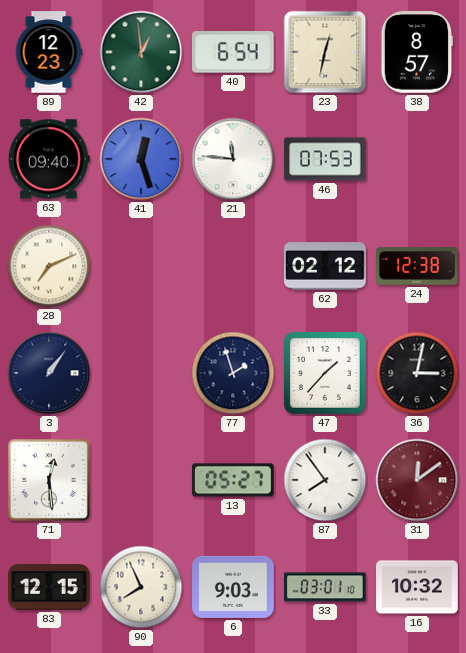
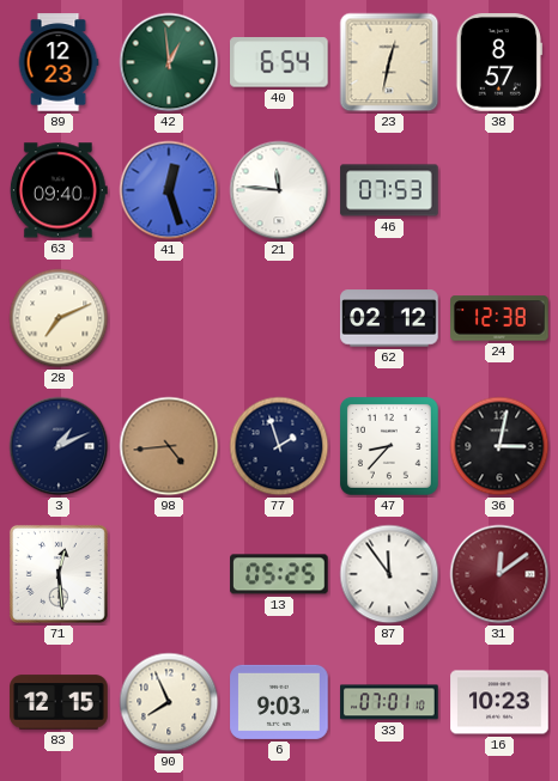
3: 1:06 -> 1:11
98: none -> 4:44
47: 1:37 -> 8:37
13: 05:27 -> 05:25
87: 7:54 -> 11:54
33: 03:01 -> 07:01
16: 10:32 -> 10:23
